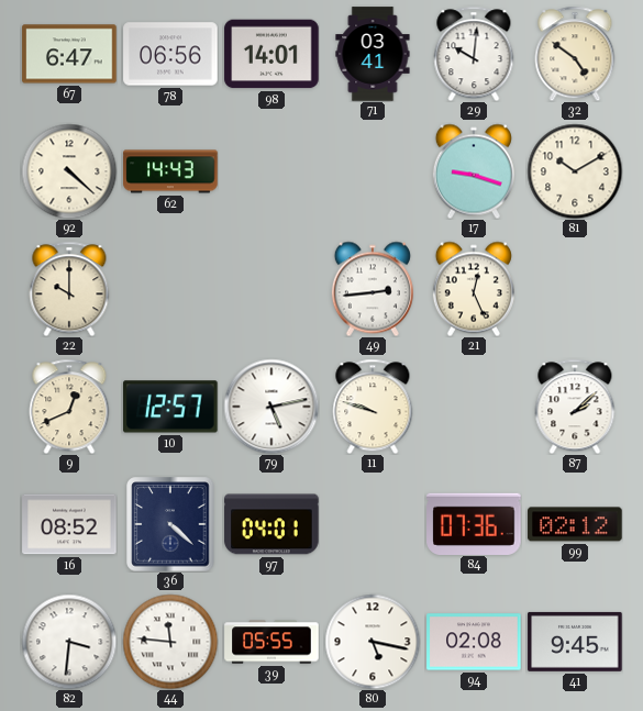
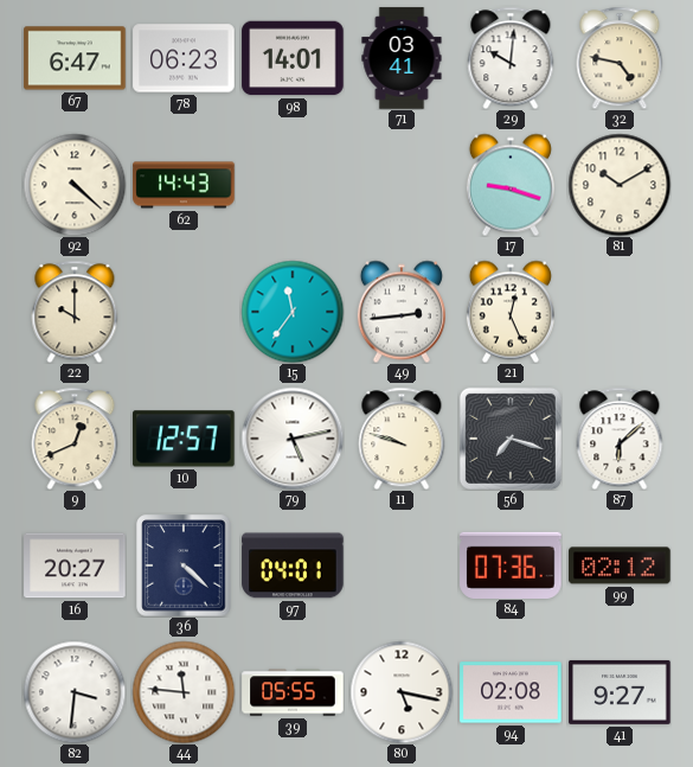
78: 06:56 -> 06:23
32: 4:51 -> 4:47
15: none -> 11:36
56: none -> 7:18
87: 2:08 -> 6:08
16: 08:52 -> 20:27
41: 9:45 -> 9:27
